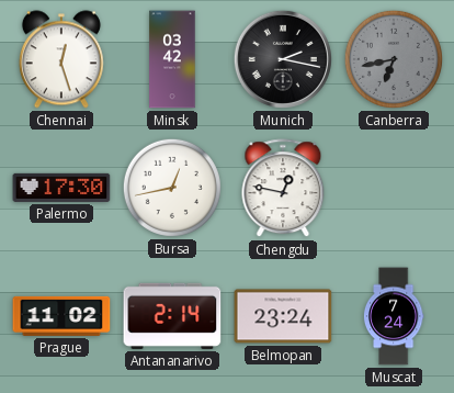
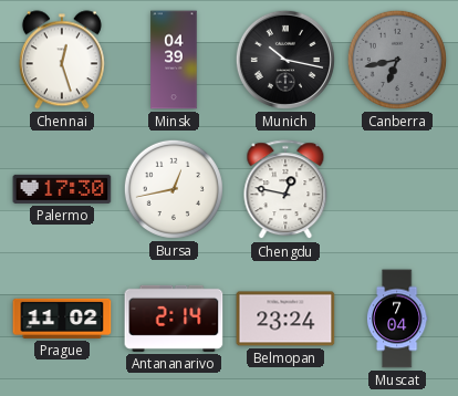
Minsk: 03:42 -> 04:39
Munich: 2:17 -> 10:17
Muscat: 7:24 -> 7:04
